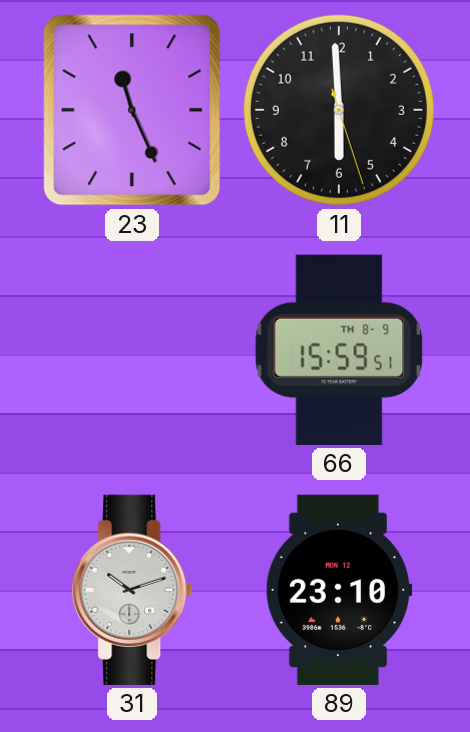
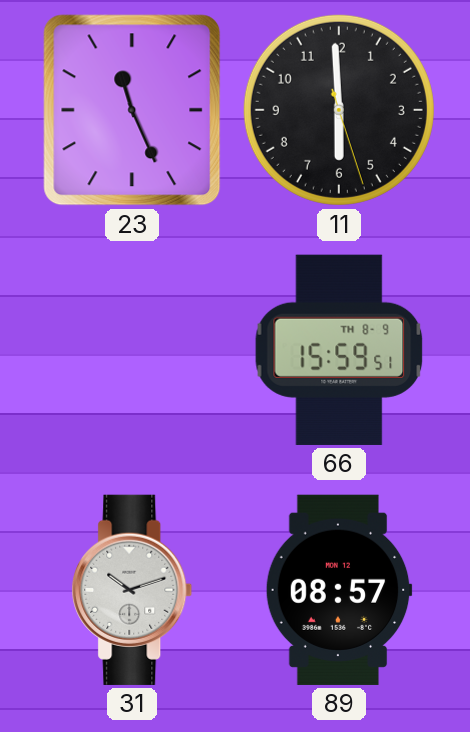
89: 23:10 -> 08:57
